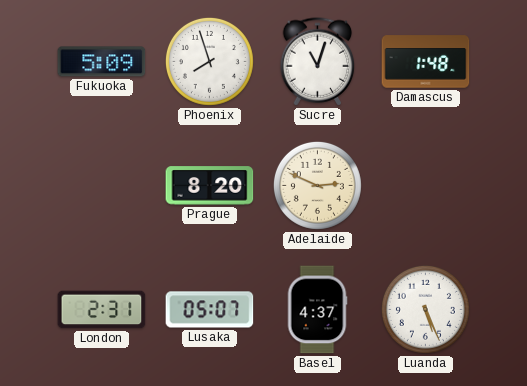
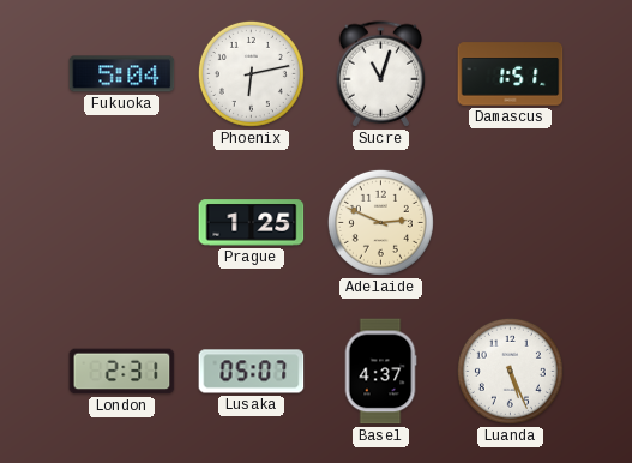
Fukuoka: 5:09 -> 5:04
Phoenix: 7:57 -> 6:13
Damascus: 1:48 -> 1:51
Prague: 8:20 -> 1:25
